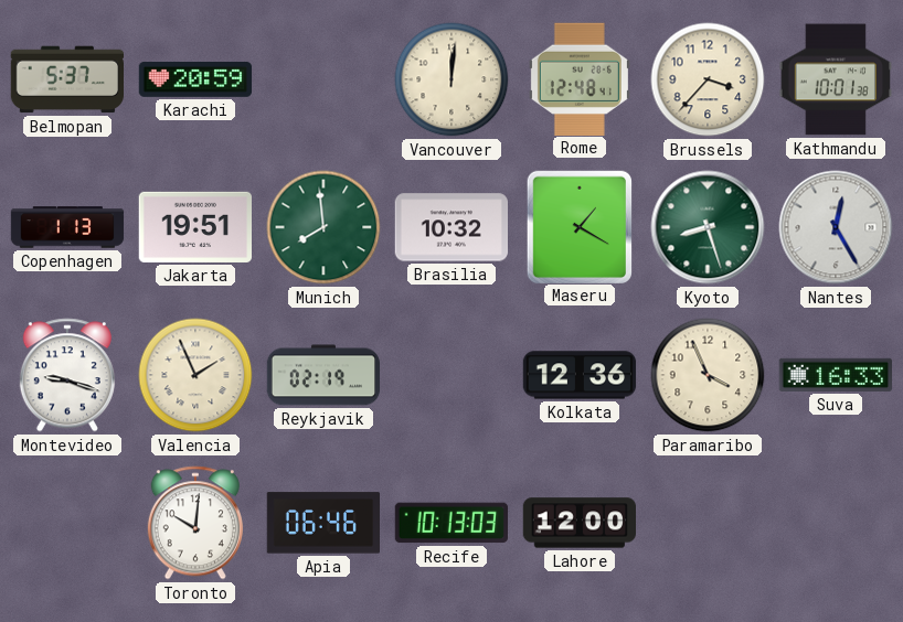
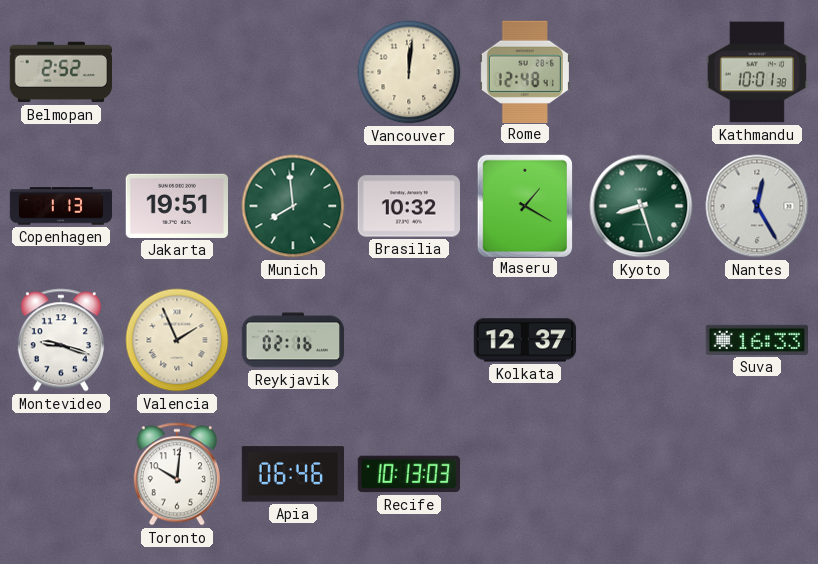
Belmopan: 5:37 -> 2:52
Karachi: 20:59 -> none
Brussels: 3:37 -> none
Reykjavik: 02:19 -> 02:16
Kolkata: 12:36 -> 12:37
Paramaribo: 3:56 -> none
Lahore: 12:00 -> none
